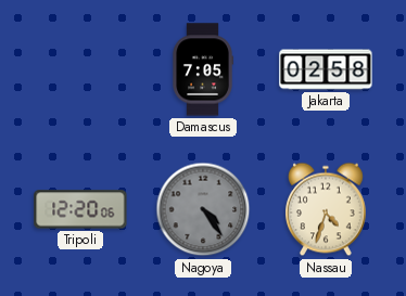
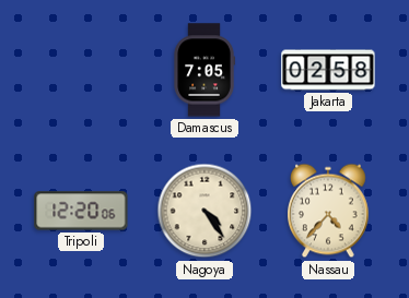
Nagoya dial: grey -> cream
Nassau: 4:33 -> 4:37
